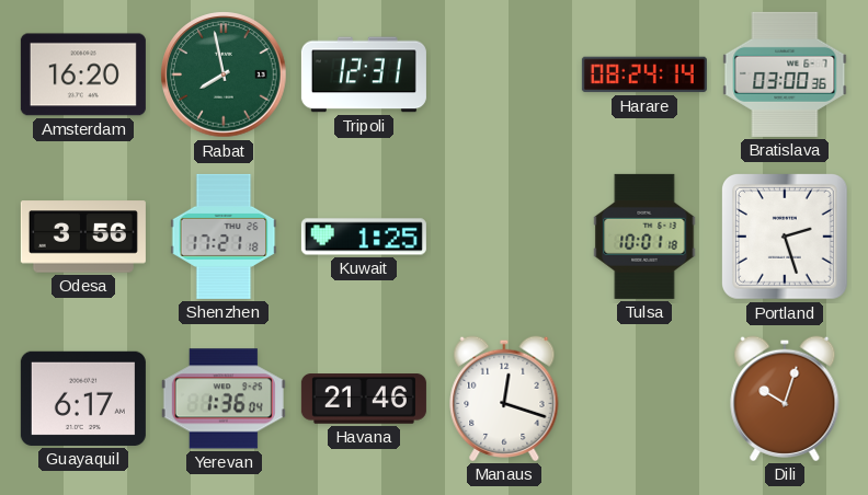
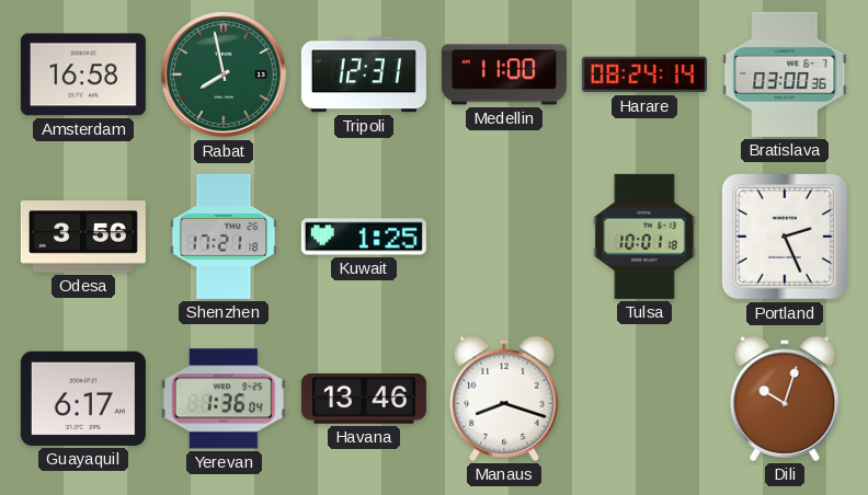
Amsterdam: 16:20 -> 16:58
Medellin: none -> 11:00
Portland: 2:27 -> 2:26
Havana: 21:46 -> 13:46
Manaus: 12:18 -> 8:18
